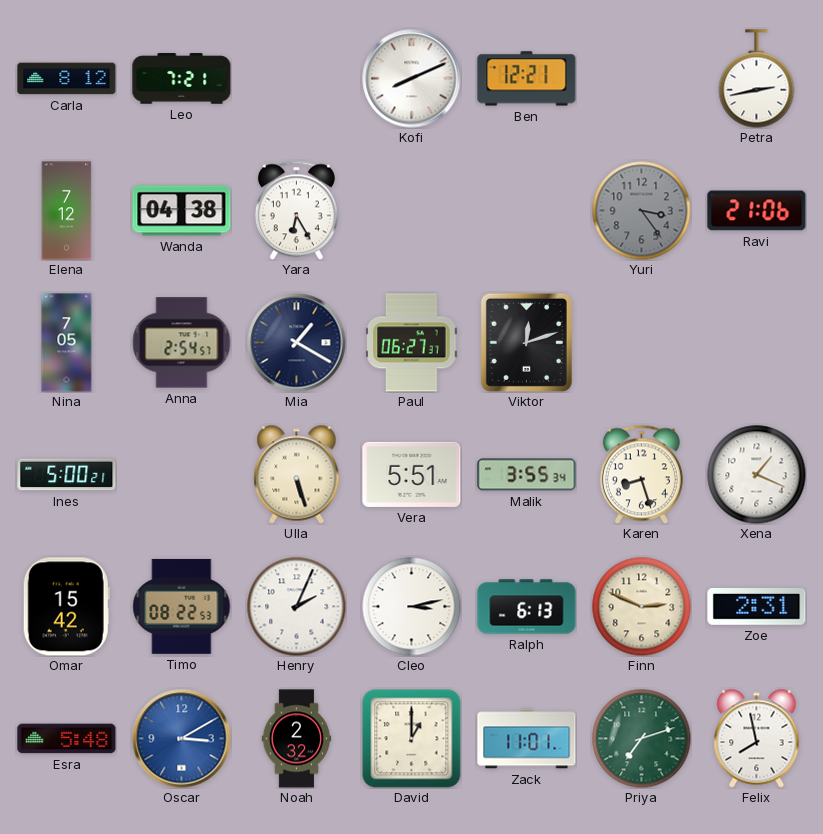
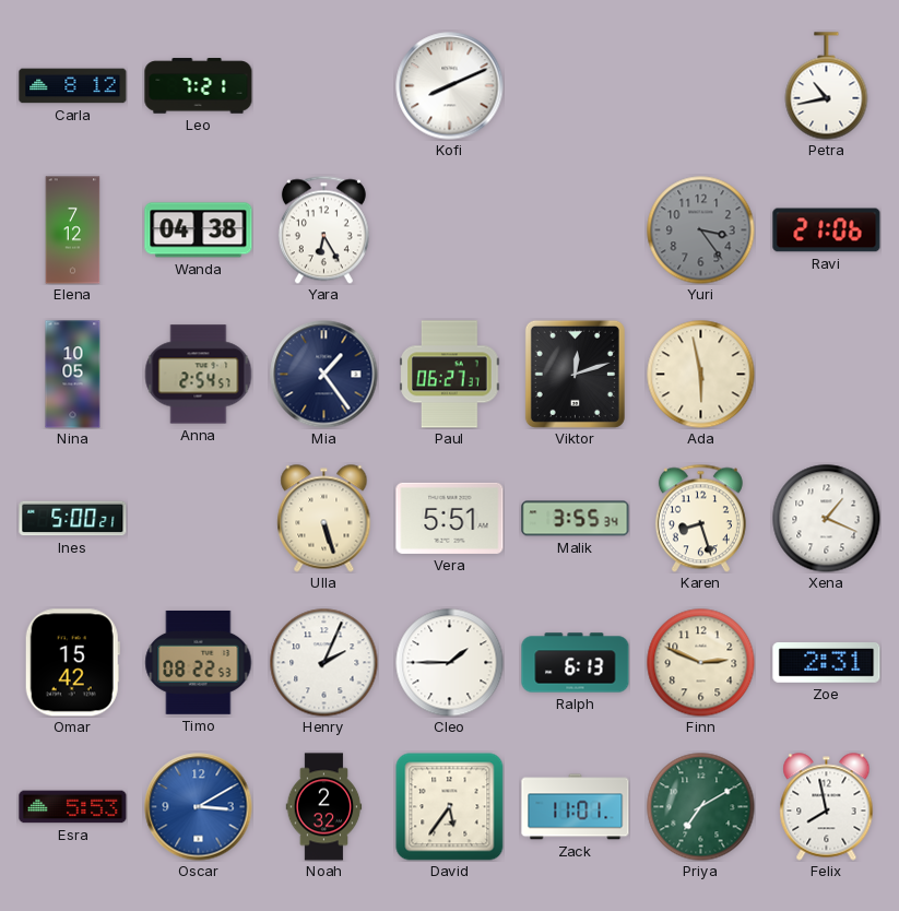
Ben: 12:21 -> none
Petra: 2:43 -> 10:43
Nina: 7:05 -> 10:05
Mia: 1:20 -> 1:24
Ada: none -> 5:58
Cleo: 3:13 -> 1:45
Esra: 5:48 -> 5:53
David: 1:00 -> 5:36
Priya: 7:12 -> 7:10
